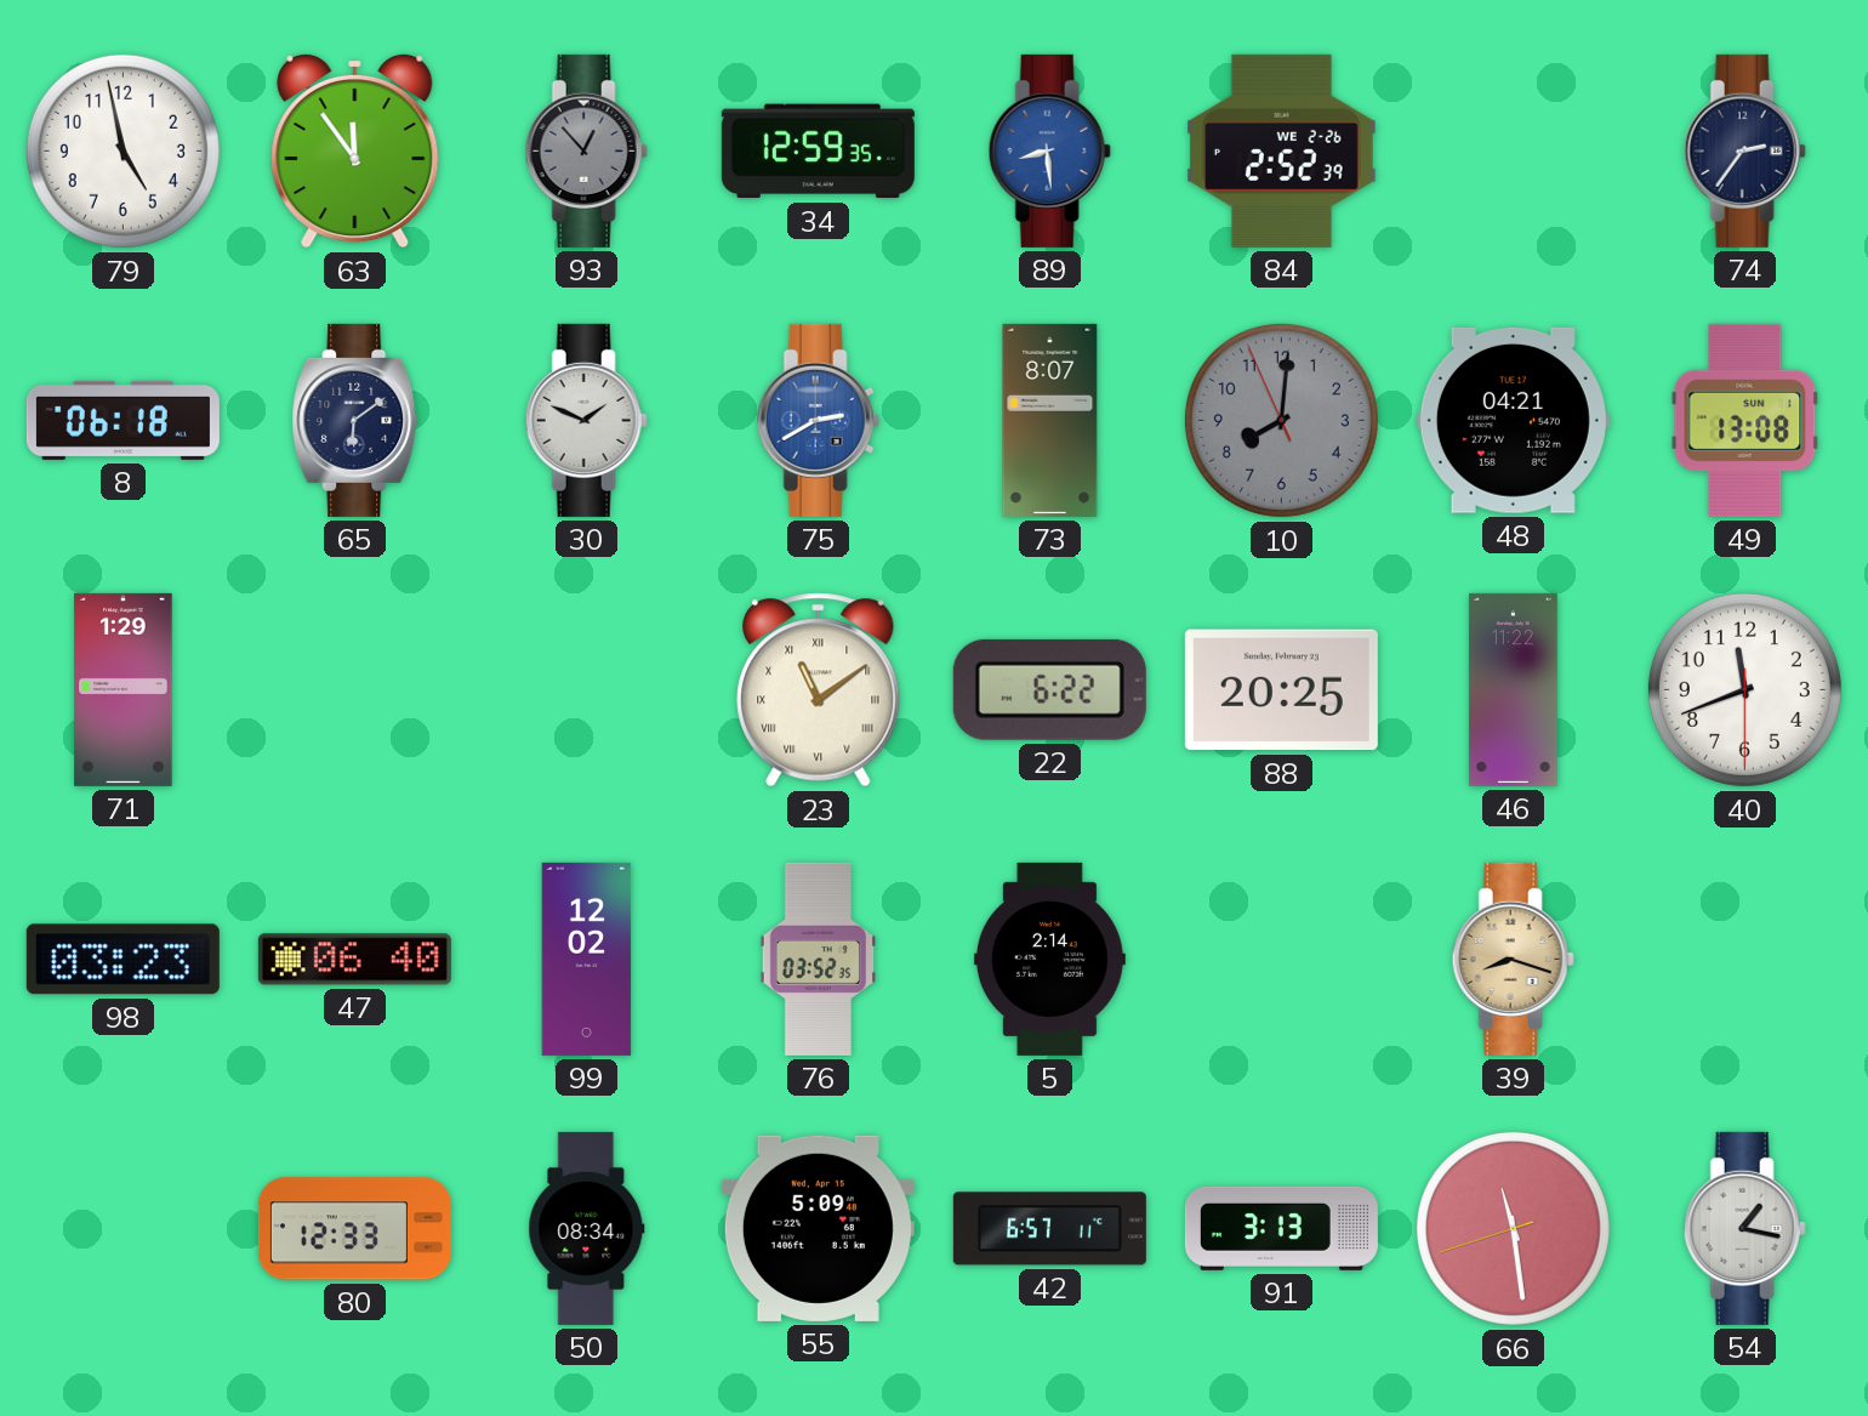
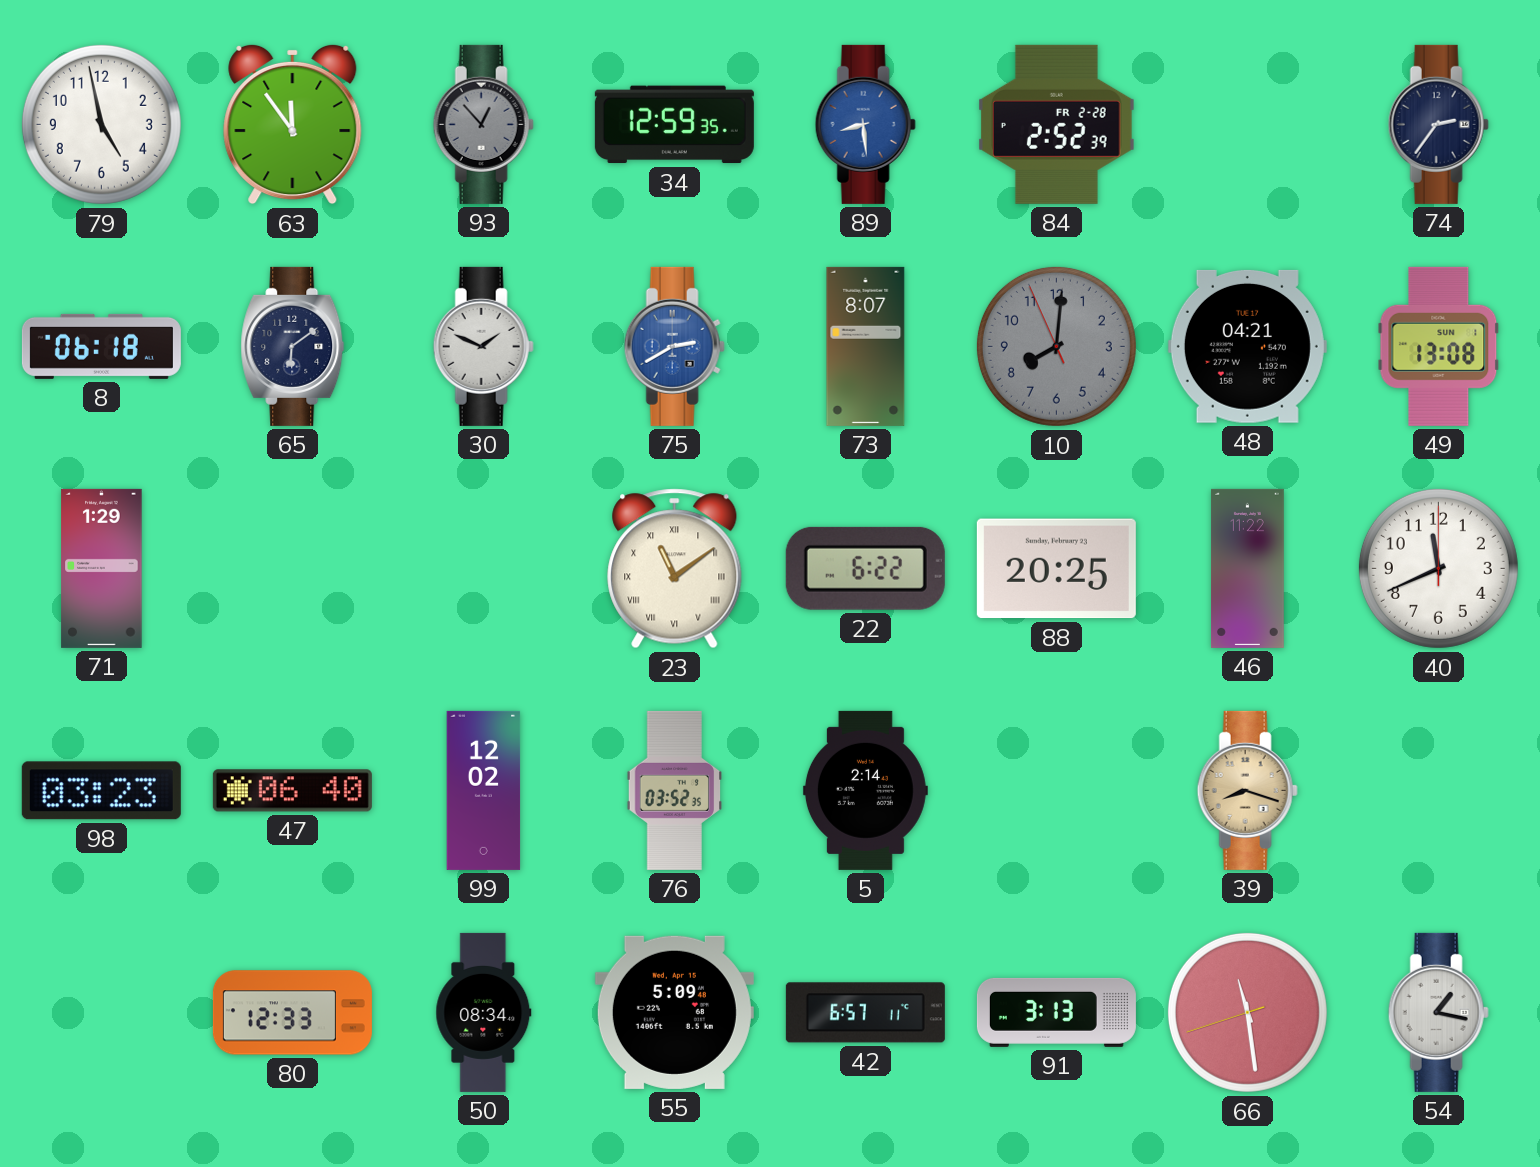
84 date: WE 2-26 -> FR 2-28
40: 11:41:30 -> 11:41:00
